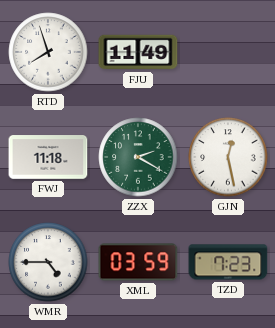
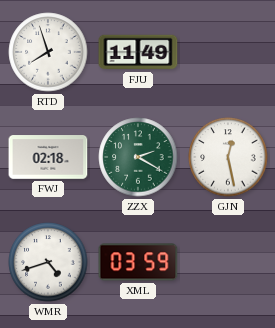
FWJ: 11:18 -> 02:18
WMR: 4:45 -> 4:42
TZD: 7:23 -> none
